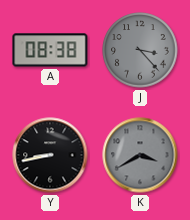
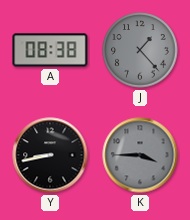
J: 3:23 -> 1:23
K: 3:40 -> 3:45
